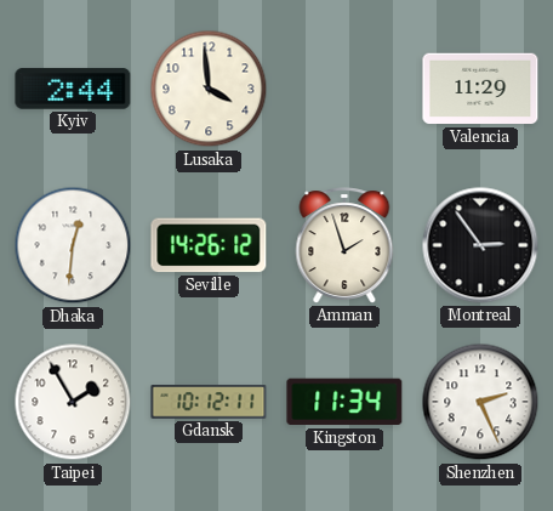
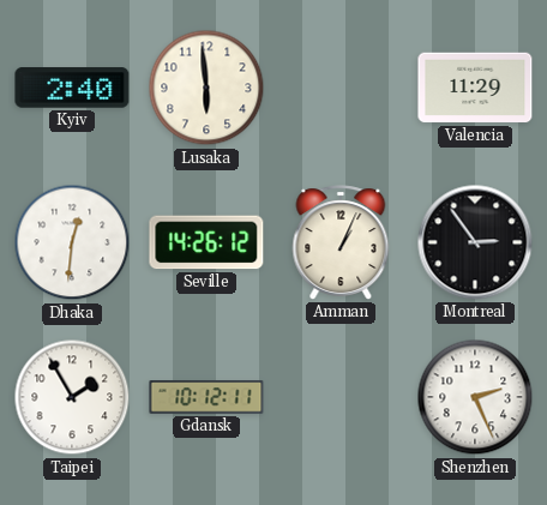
Kyiv: 2:44 -> 2:40
Lusaka: 3:59 -> 5:59
Amman: 1:57 -> 1:04
Kingston: 11:34 -> none
